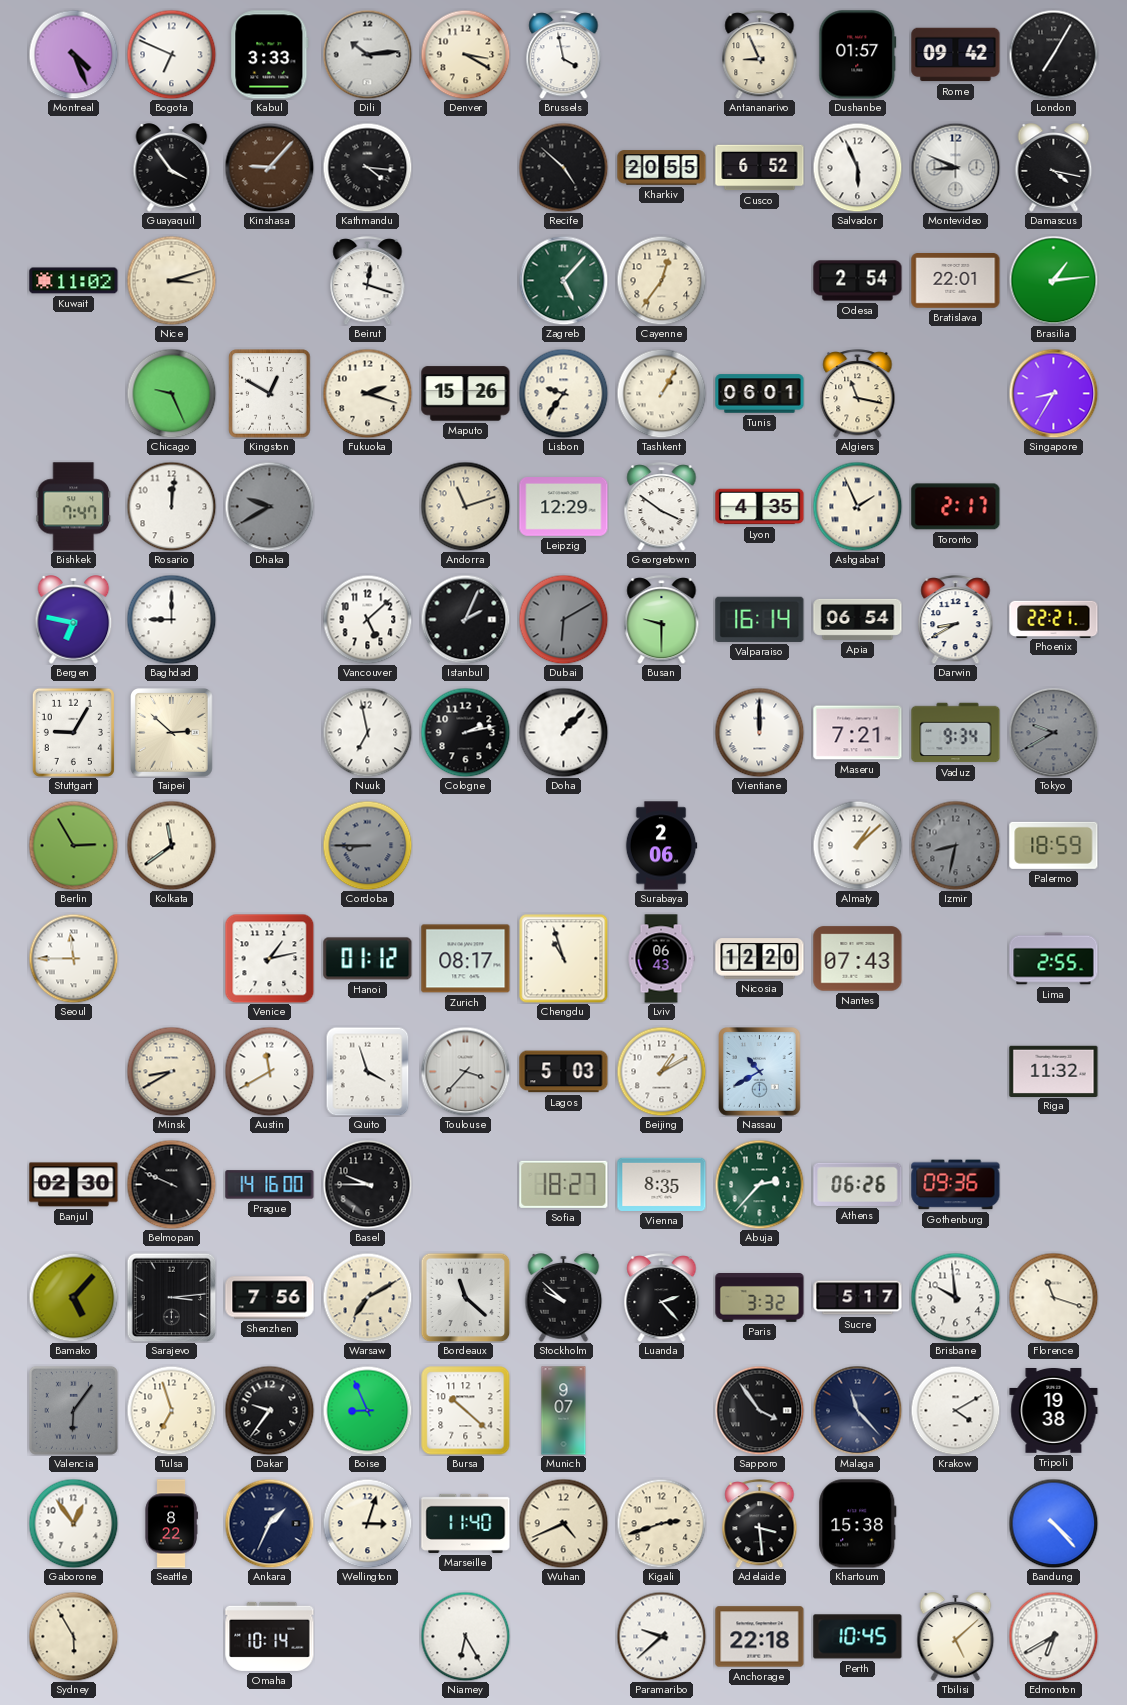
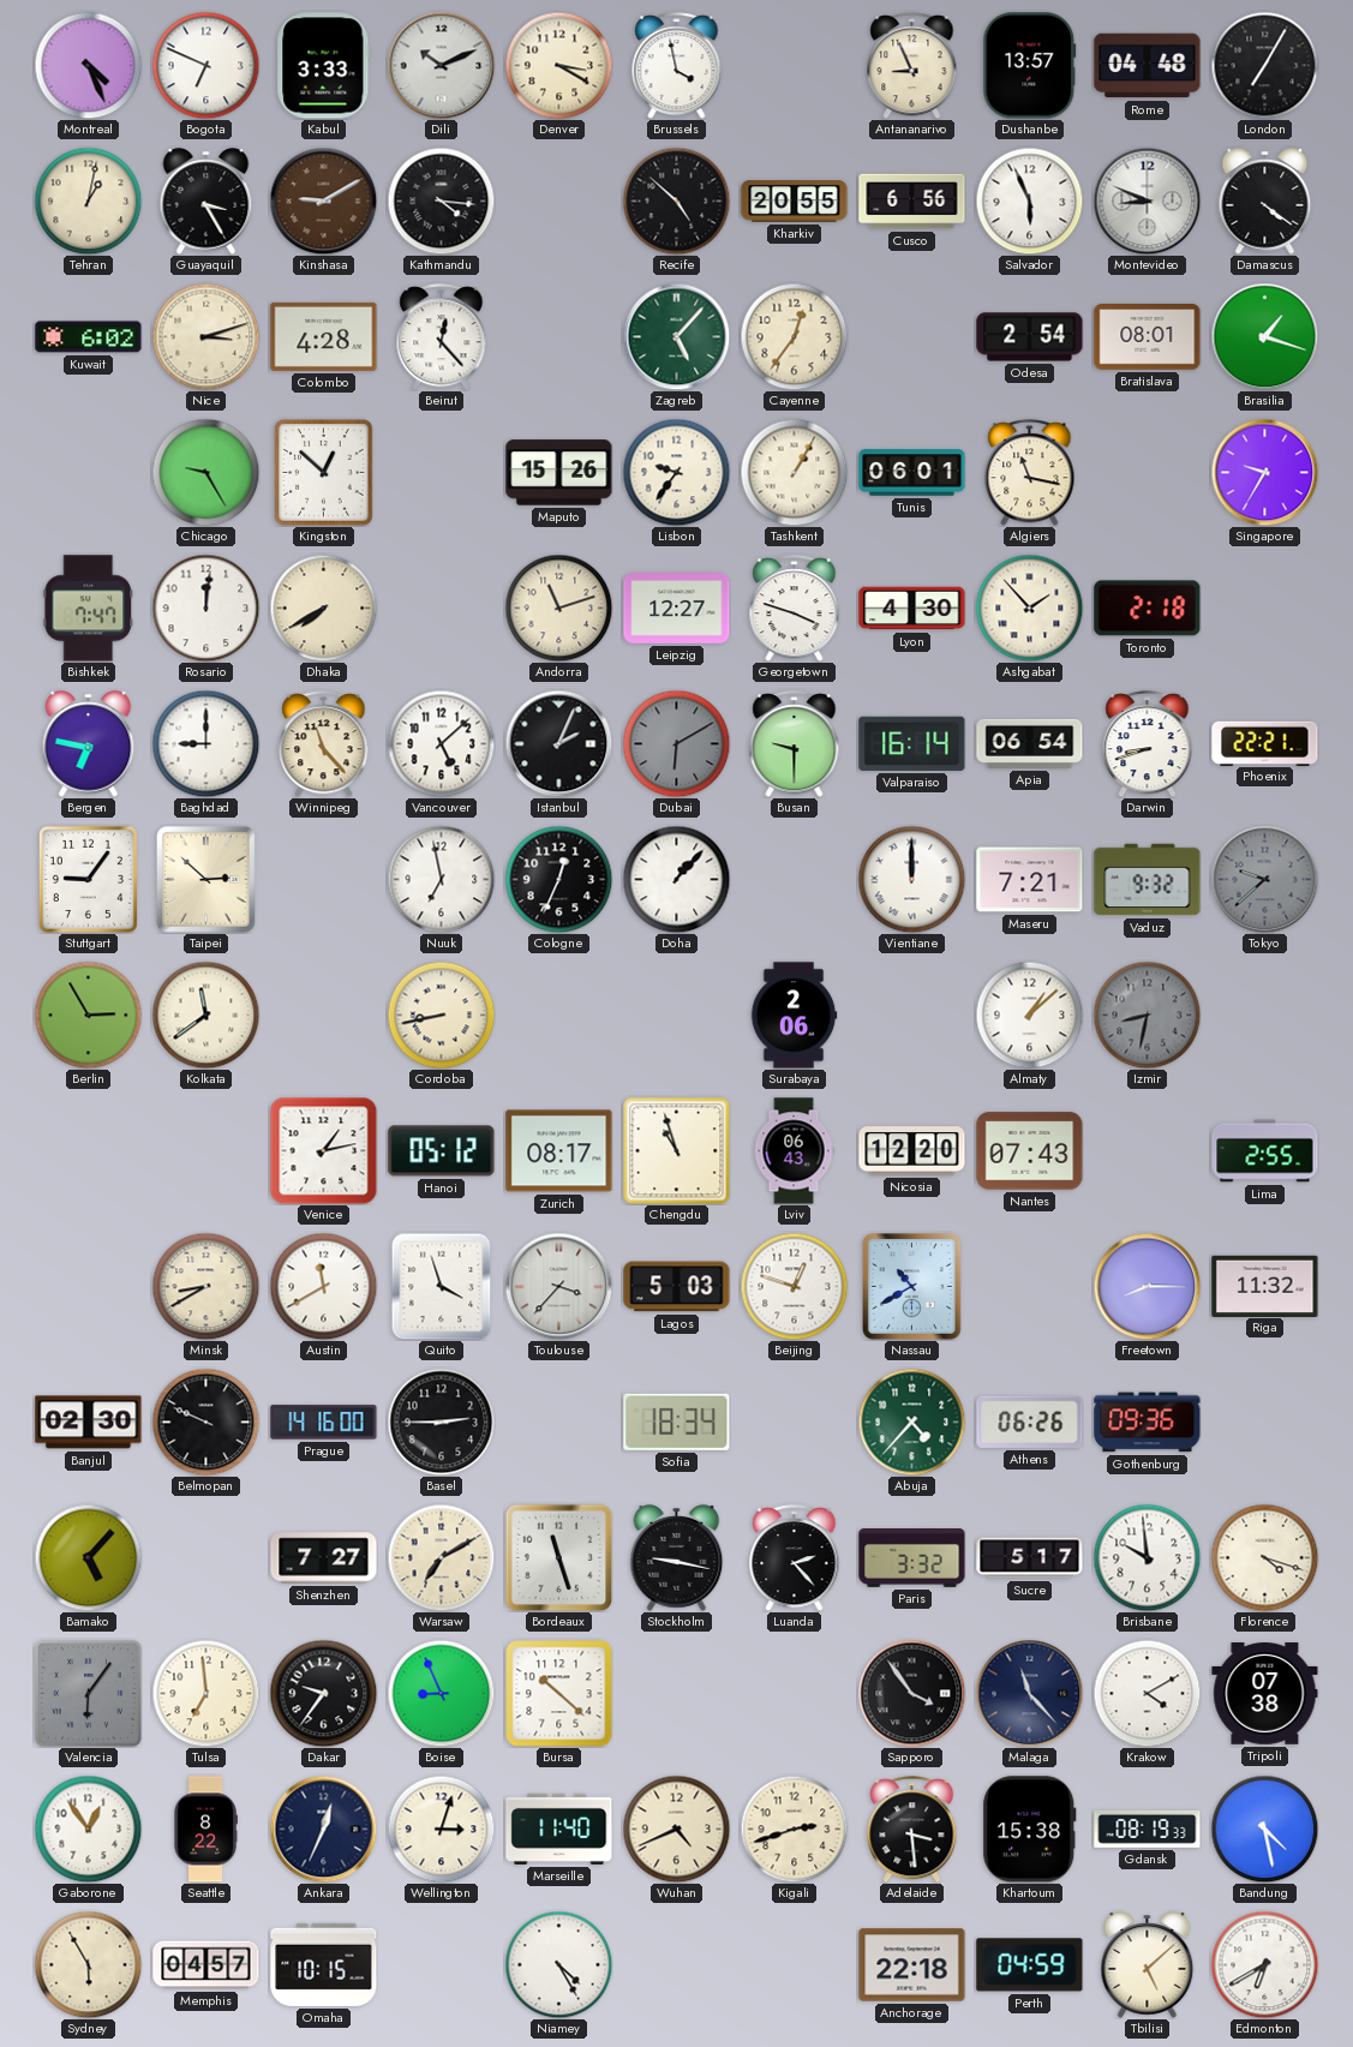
Dili: 10:14 -> 10:11
Dushanbe: 01:57 -> 13:57
Rome: 09:42 -> 04:48
Tehran: none -> 1:02
Guayaquil: 3:54 -> 3:25
Kinshasa: 9:07 -> 9:10
Cusco: 6:52 -> 6:56
Damascus: 4:17 -> 4:21
Kuwait: 11:02 -> 6:02
Colombo: none -> 4:28
Beirut: 12:18 -> 12:23
Bratislava: 22:01 -> 08:01
Brasilia: 1:14 -> 1:18
Chicago: 9:26 -> 9:25
Kingston: 12:50 -> 12:52
Fukuoka: 2:18 -> none
Singapore: 8:35 -> 9:35
Dhaka: 9:40 -> 7:40
Dhaka dial: grey -> cream
Leipzig: 12:29 -> 12:27
Georgetown: 3:51 -> 3:48
Lyon: 4:35 -> 4:30
Ashgabat: 1:56 -> 1:53
Toronto: 2:17 -> 2:18
Winnipeg: none -> 11:23
Darwin: 8:40 -> 8:42
Stuttgart: 9:05 -> 9:06
Cologne: 2:13 -> 12:34
Vaduz: 9:34 -> 9:32
Tokyo: 9:40 -> 9:38
Cordoba: 8:45 -> 8:43
Cordoba dial: grey -> cream
Palermo: 18:59 -> none
Seoul: 11:45 -> none
Hanoi: 01:12 -> 05:12
Beijing: 1:10 -> 12:48
Freetown: none -> 8:15
Basel: 9:45 -> 2:45
Sofia: 18:27 -> 18:34
Vienna: 8:35 -> none
Abuja: 2:37 -> 4:37
Sarajevo: 3:14 -> none
Shenzhen: 7:56 -> 7:27
Bordeaux: 11:22 -> 11:27
Stockholm: 9:52 -> 9:17
Florence: 11:18 -> 4:18
Tulsa: 6:57 -> 6:59
Munich: 9:07 -> none
Tripoli: 19:38 -> 07:38
Ankara: 1:34 -> 12:34
Gdansk: none -> 08:19
Bandung: 4:23 -> 4:28
Memphis: none -> 04:57
Omaha: 10:14 -> 10:15
Niamey: 6:25 -> 4:25
Paramaribo: 9:38 -> none
Perth: 10:45 -> 04:59
